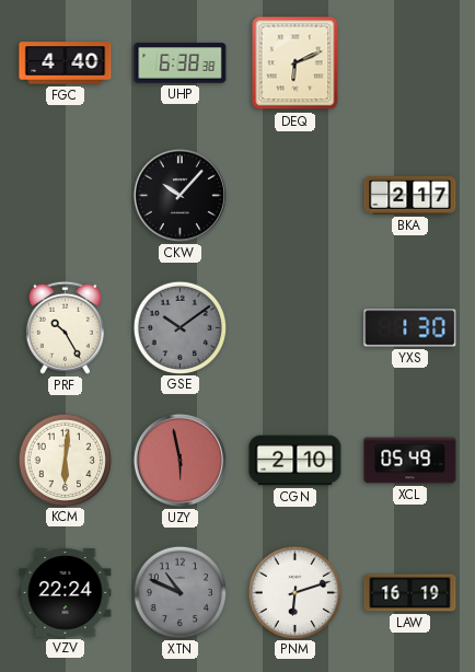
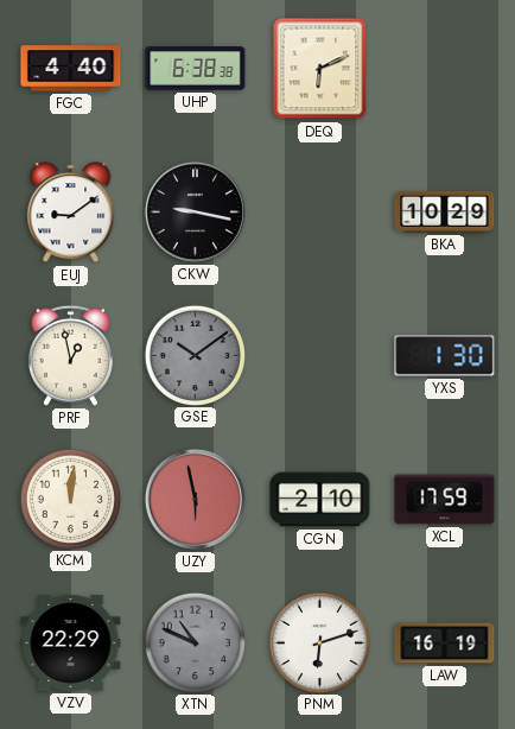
EUJ: none -> 9:09
CKW: 10:07 -> 9:17
BKA: 2:17 -> 10:29
PRF: 10:25 -> 12:58
KCM: 6:01 -> 12:01
XCL: 05:49 -> 17:59
VZV: 22:24 -> 22:29
